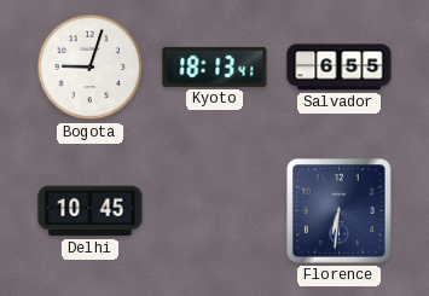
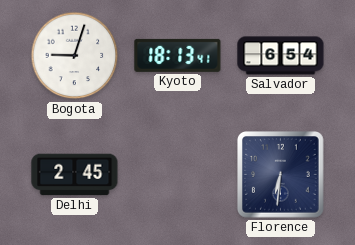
Salvador: 6:55 -> 6:54
Delhi: 10:45 -> 2:45
